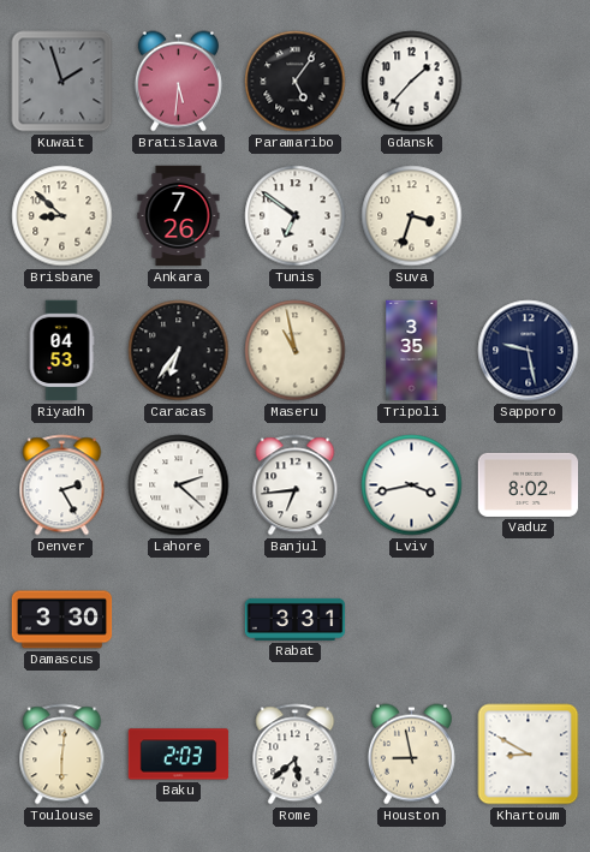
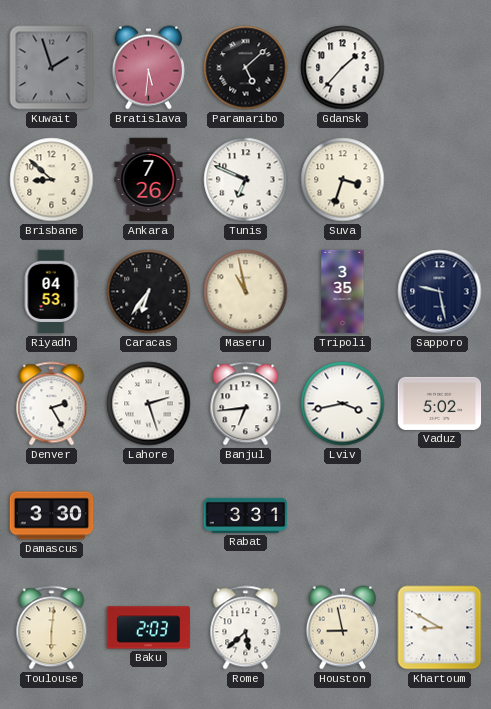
Paramaribo: 5:06 -> 5:08
Tunis: 6:51 -> 6:49
Lahore: 2:22 -> 2:27
Vaduz: 8:02 -> 5:02
